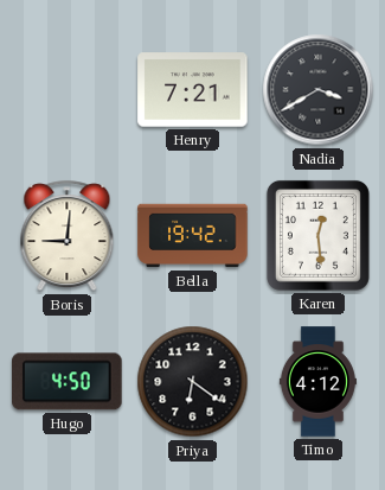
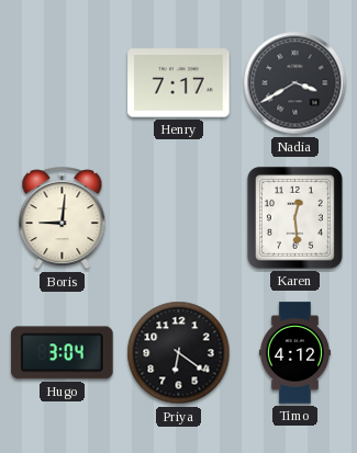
Henry: 7:21 -> 7:17
Bella: 19:42 -> none
Hugo: 4:50 -> 3:04
